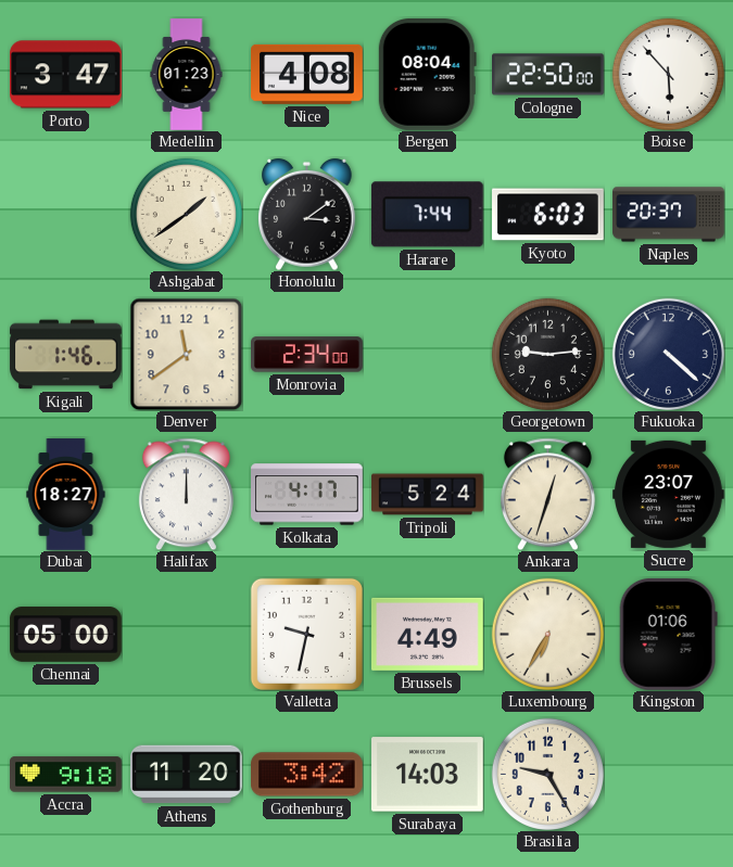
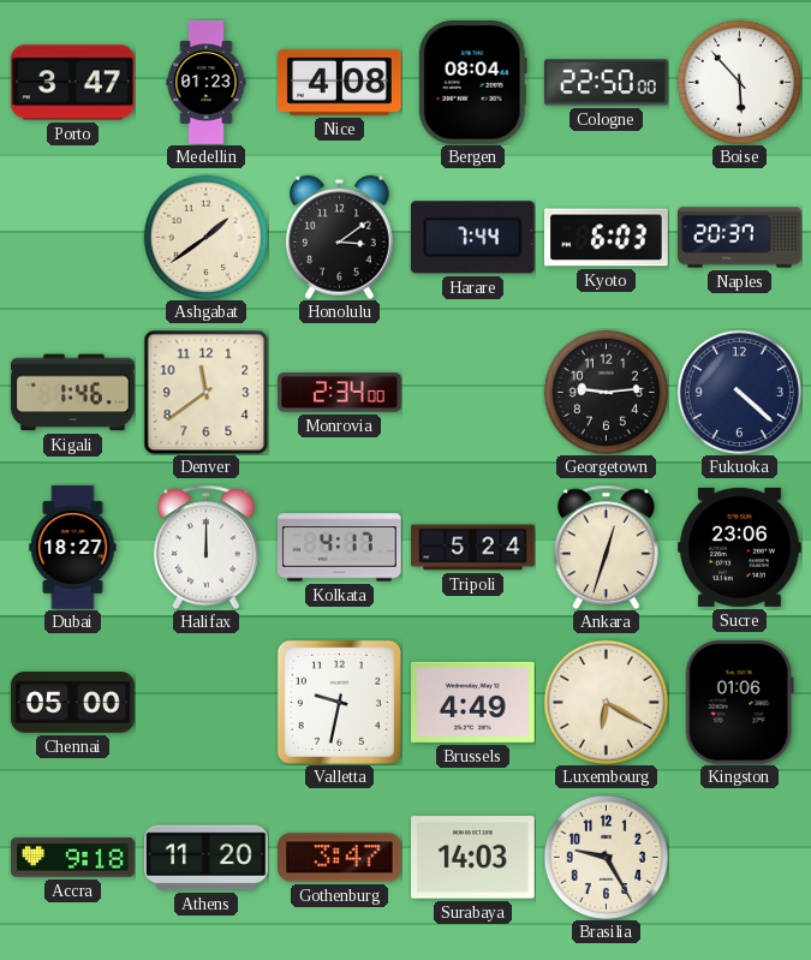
Sucre: 23:07 -> 23:06
Luxembourg: 6:35 -> 6:20
Gothenburg: 3:42 -> 3:47
